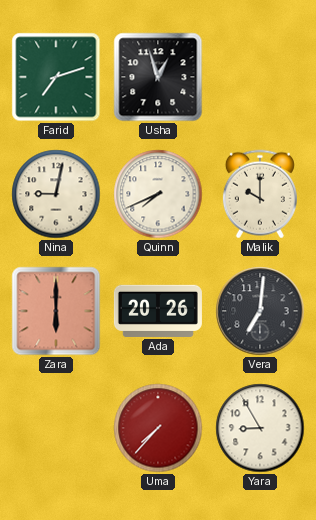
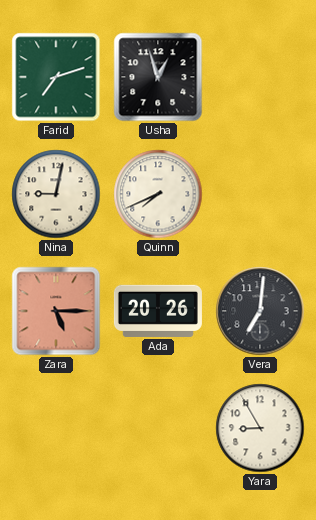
Malik: 10:00 -> none
Zara: 6:00 -> 5:15
Uma: 7:37 -> none
